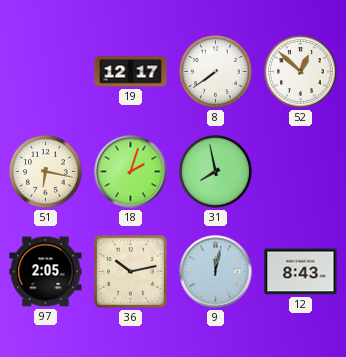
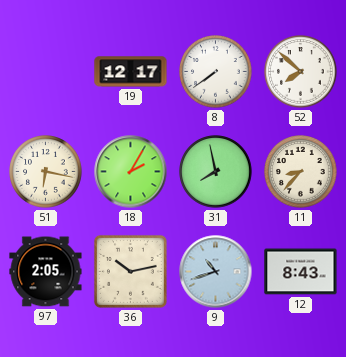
52: 12:52 -> 7:52
18: 2:03 -> 2:05
11: none -> 8:37
9: 12:02 -> 10:42
